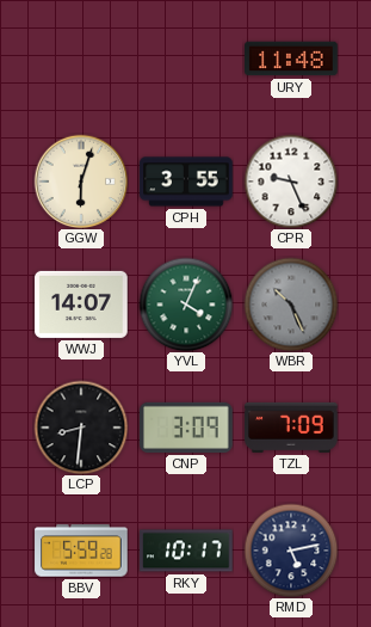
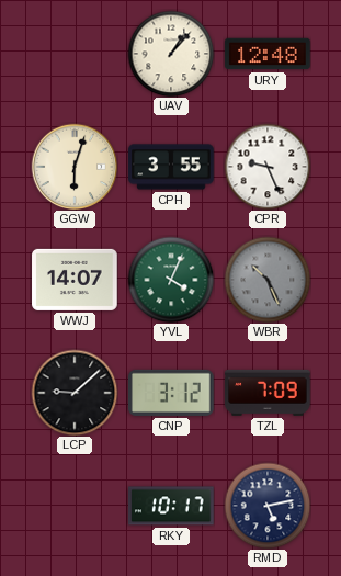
UAV: none -> 1:07
URY: 11:48 -> 12:48
LCP: 8:31 -> 9:08
CNP: 3:09 -> 3:12
BBV: 5:59 -> none
